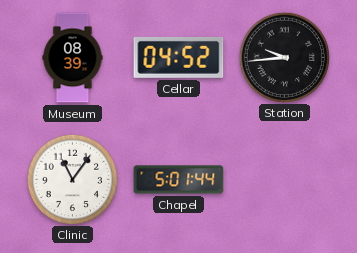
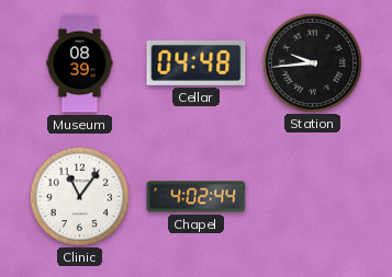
Cellar: 04:52 -> 04:48
Chapel: 5:01 -> 4:02
